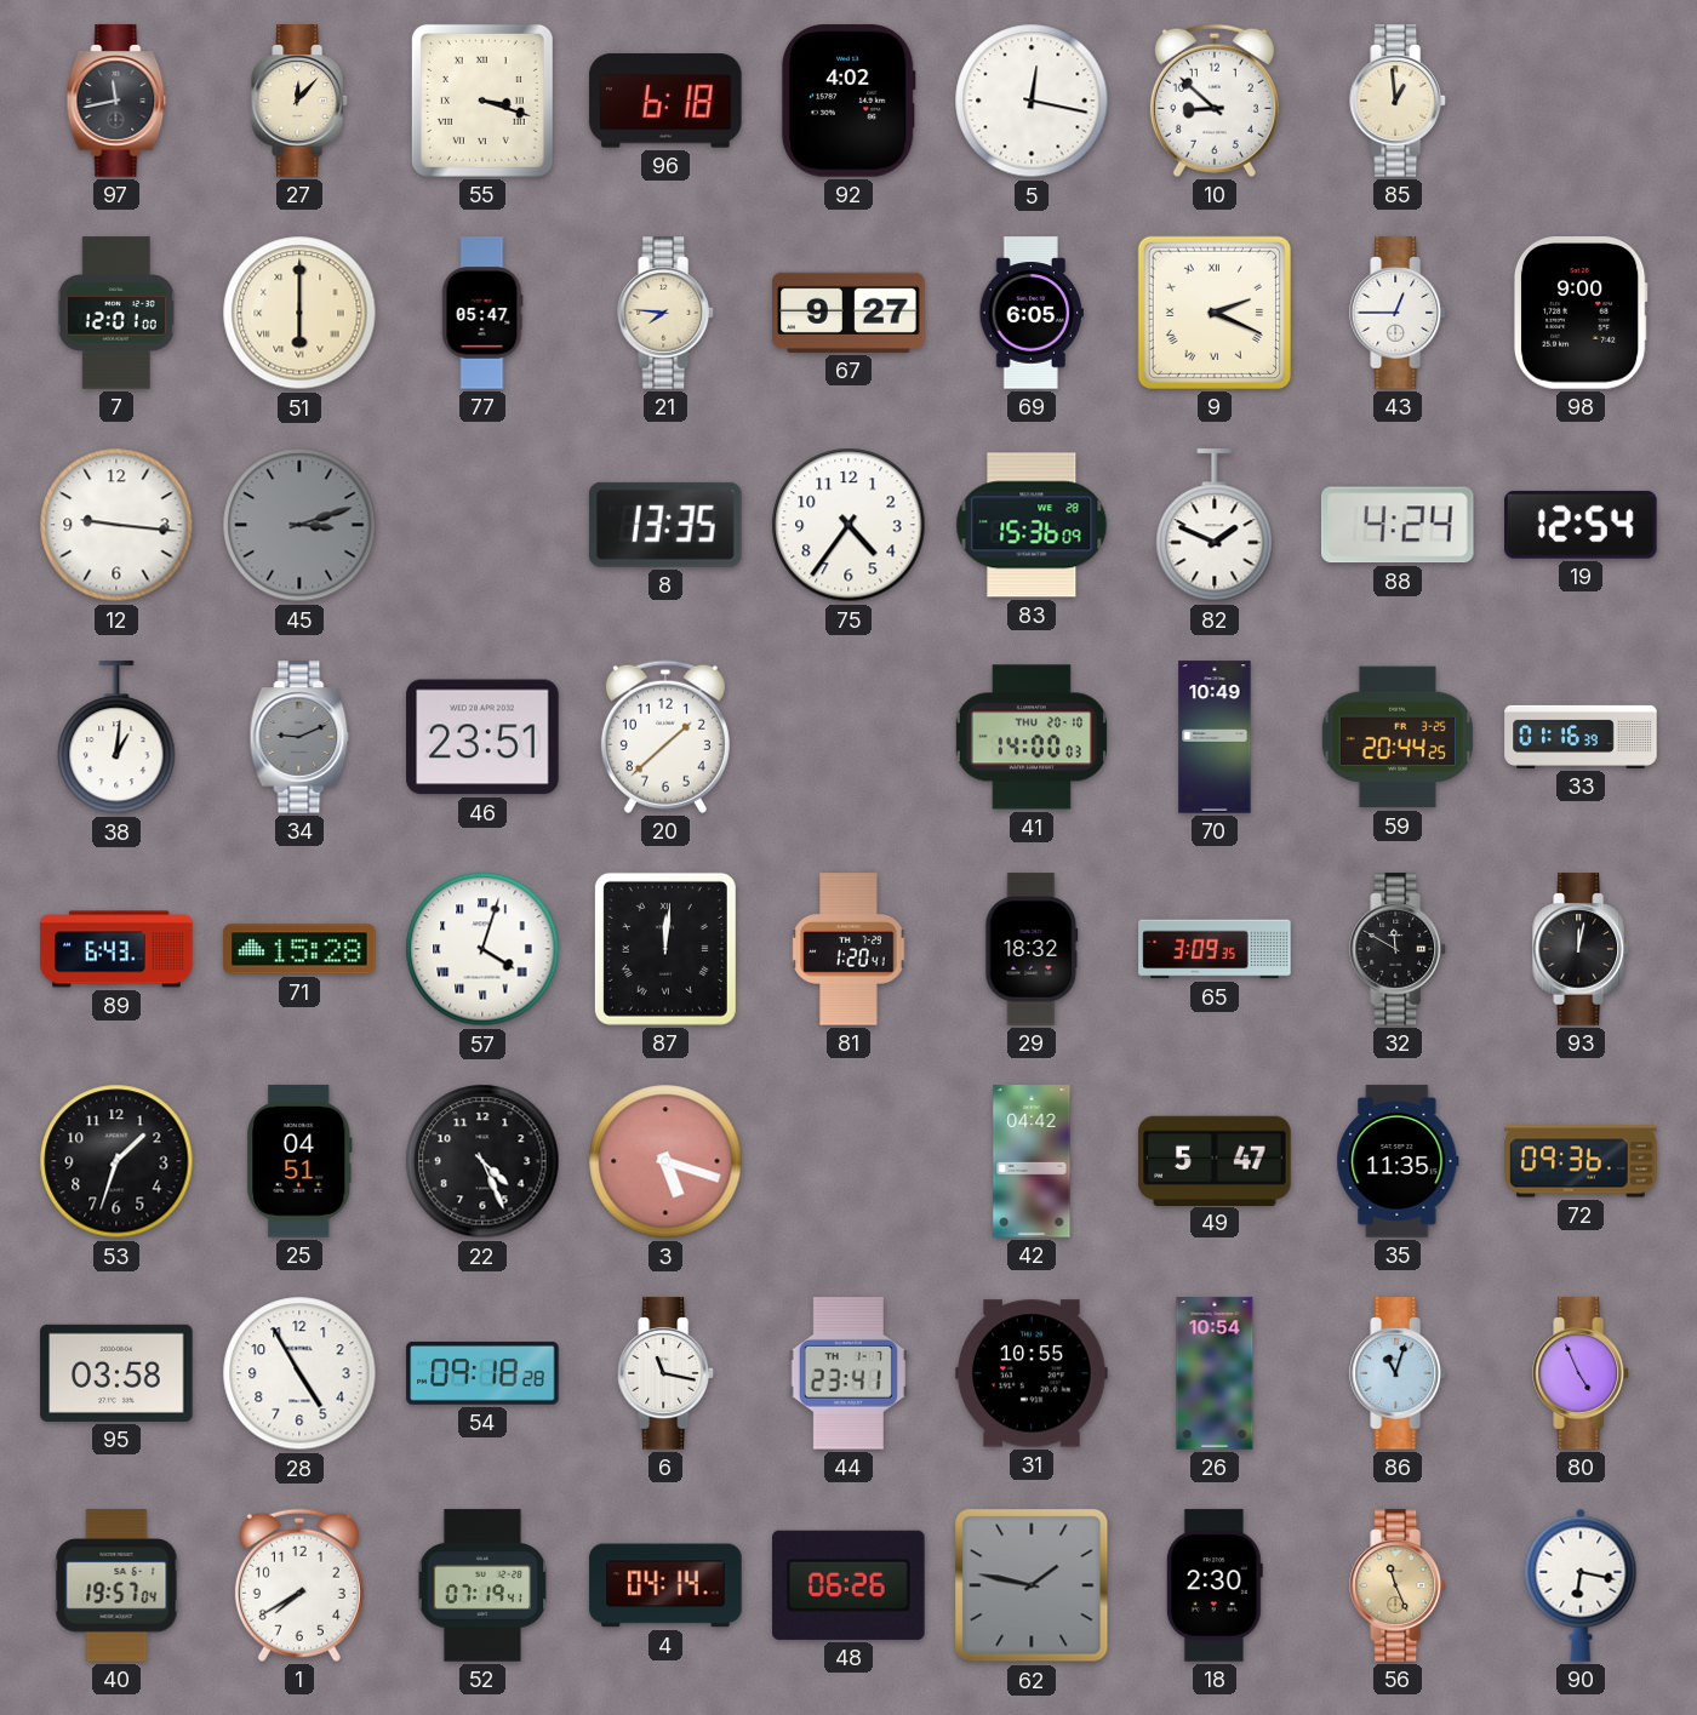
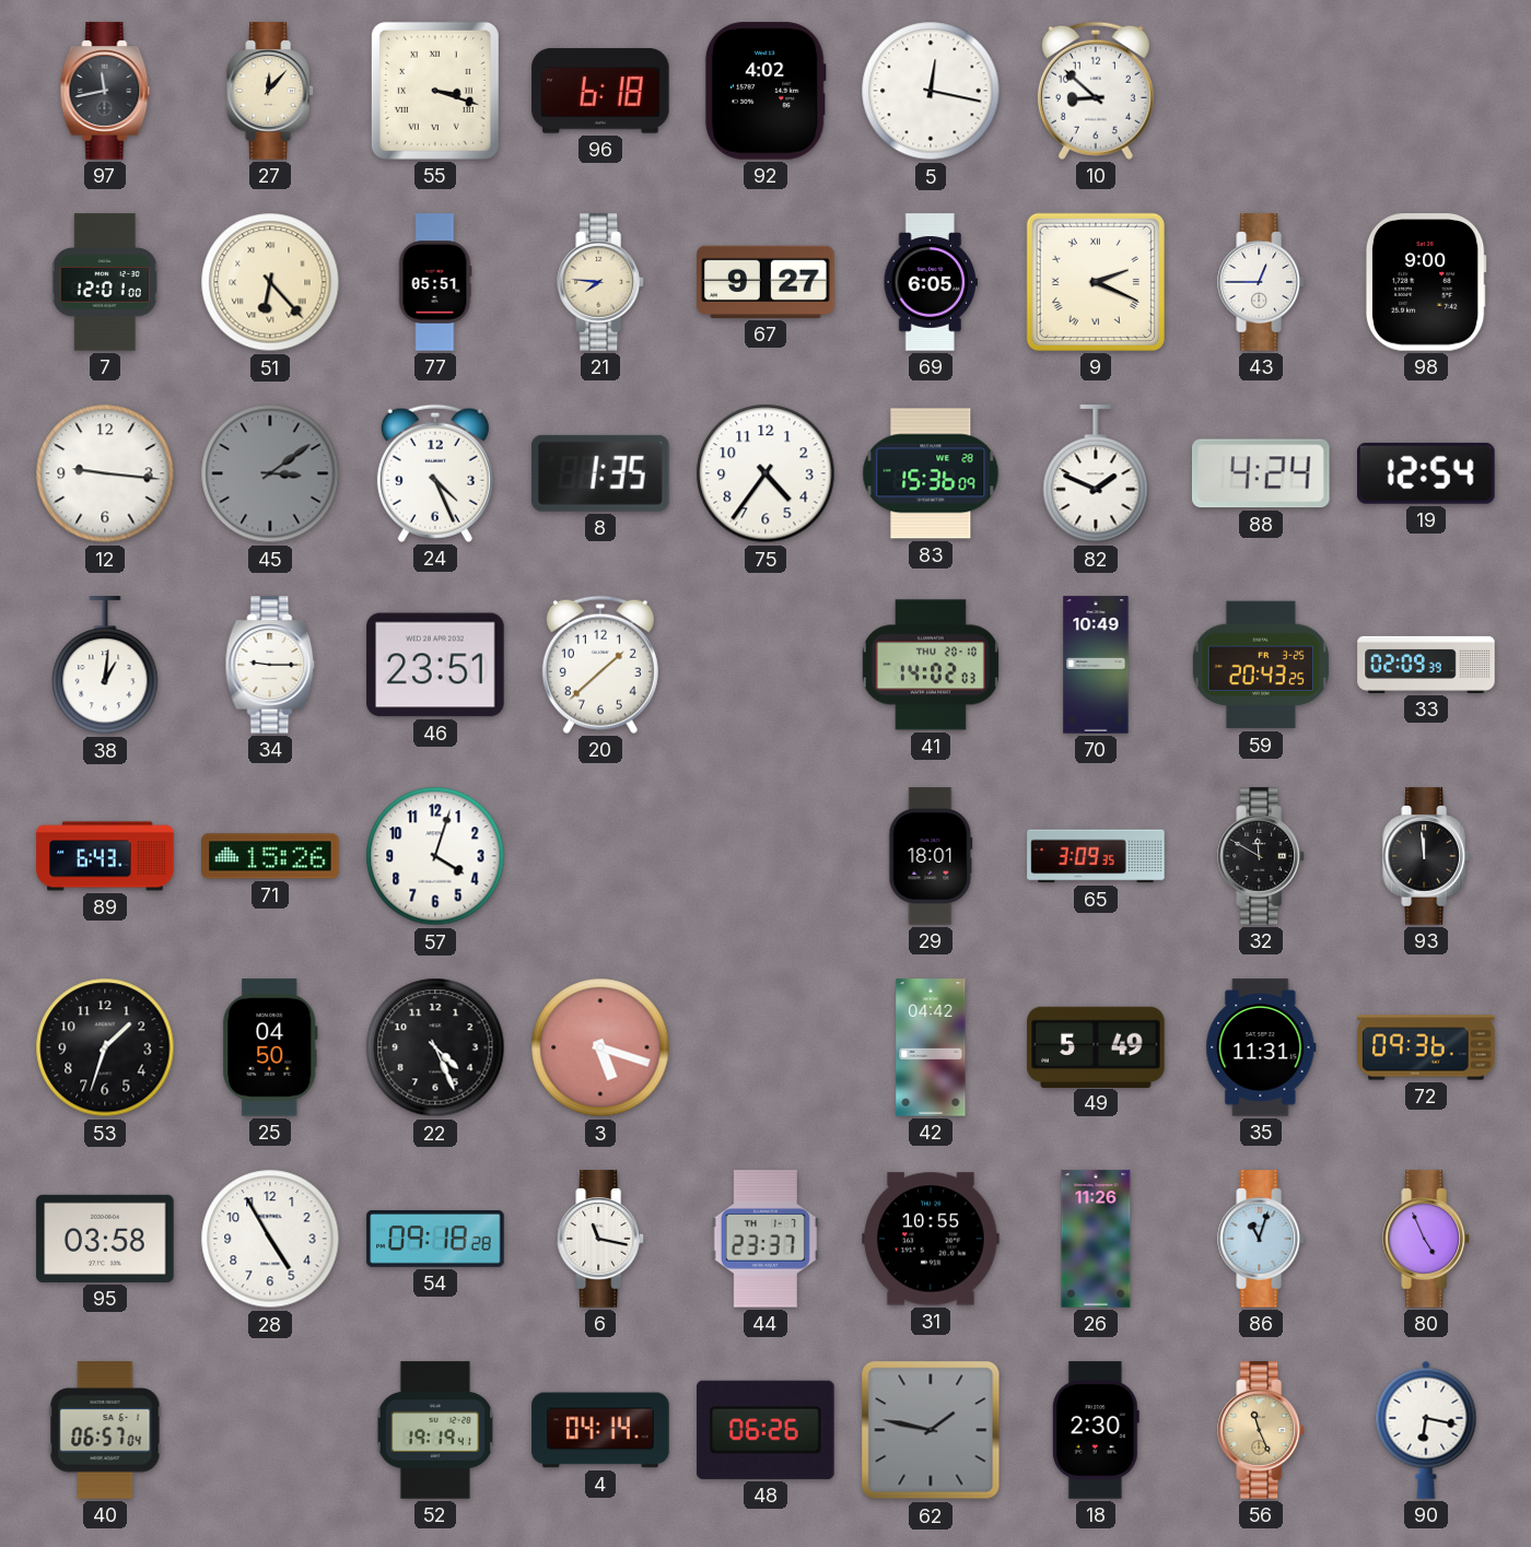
85: 12:59 -> none
51: 6:00 -> 6:23
77: 05:47 -> 05:51
45: 3:12 -> 3:09
24: none -> 4:26
8: 13:35 -> 1:35
34: 9:11 -> 9:15
34 dial: grey -> white
41: 14:00 -> 14:02
59: 20:44 -> 20:43
33: 01:16 -> 02:09
71: 15:28 -> 15:26
57 numerals: Roman -> Arabic
87: 12:01 -> none
81: 1:20 -> none
29: 18:32 -> 18:01
93: 12:02 -> 11:59
25: 04:51 -> 04:50
49: 5:47 -> 5:49
35: 11:35 -> 11:31
44: 23:41 -> 23:37
26: 10:54 -> 11:26
40: 19:57 -> 06:57
1: 7:40 -> none
52: 07:19 -> 19:19
